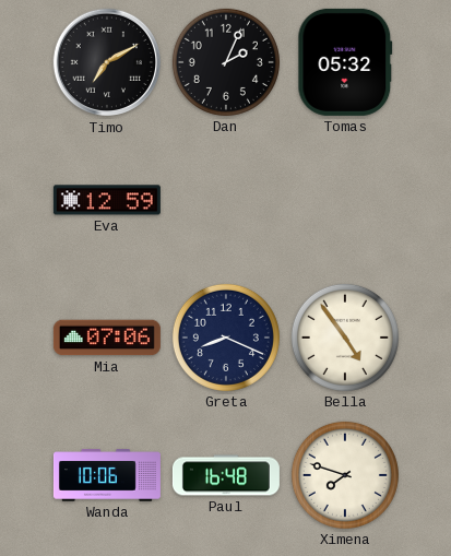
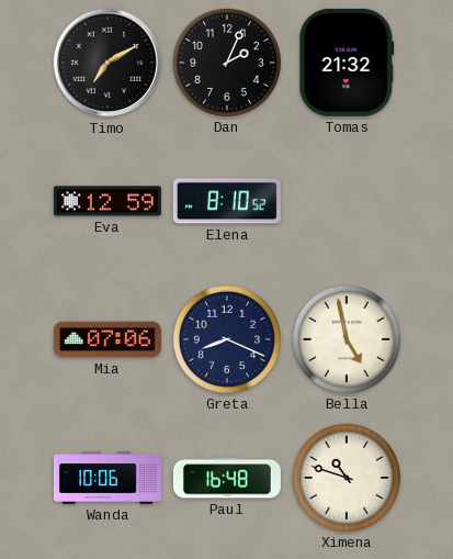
Tomas: 05:32 -> 21:32
Elena: none -> 8:10
Bella: 4:54 -> 4:58
Ximena: 7:48 -> 10:48
